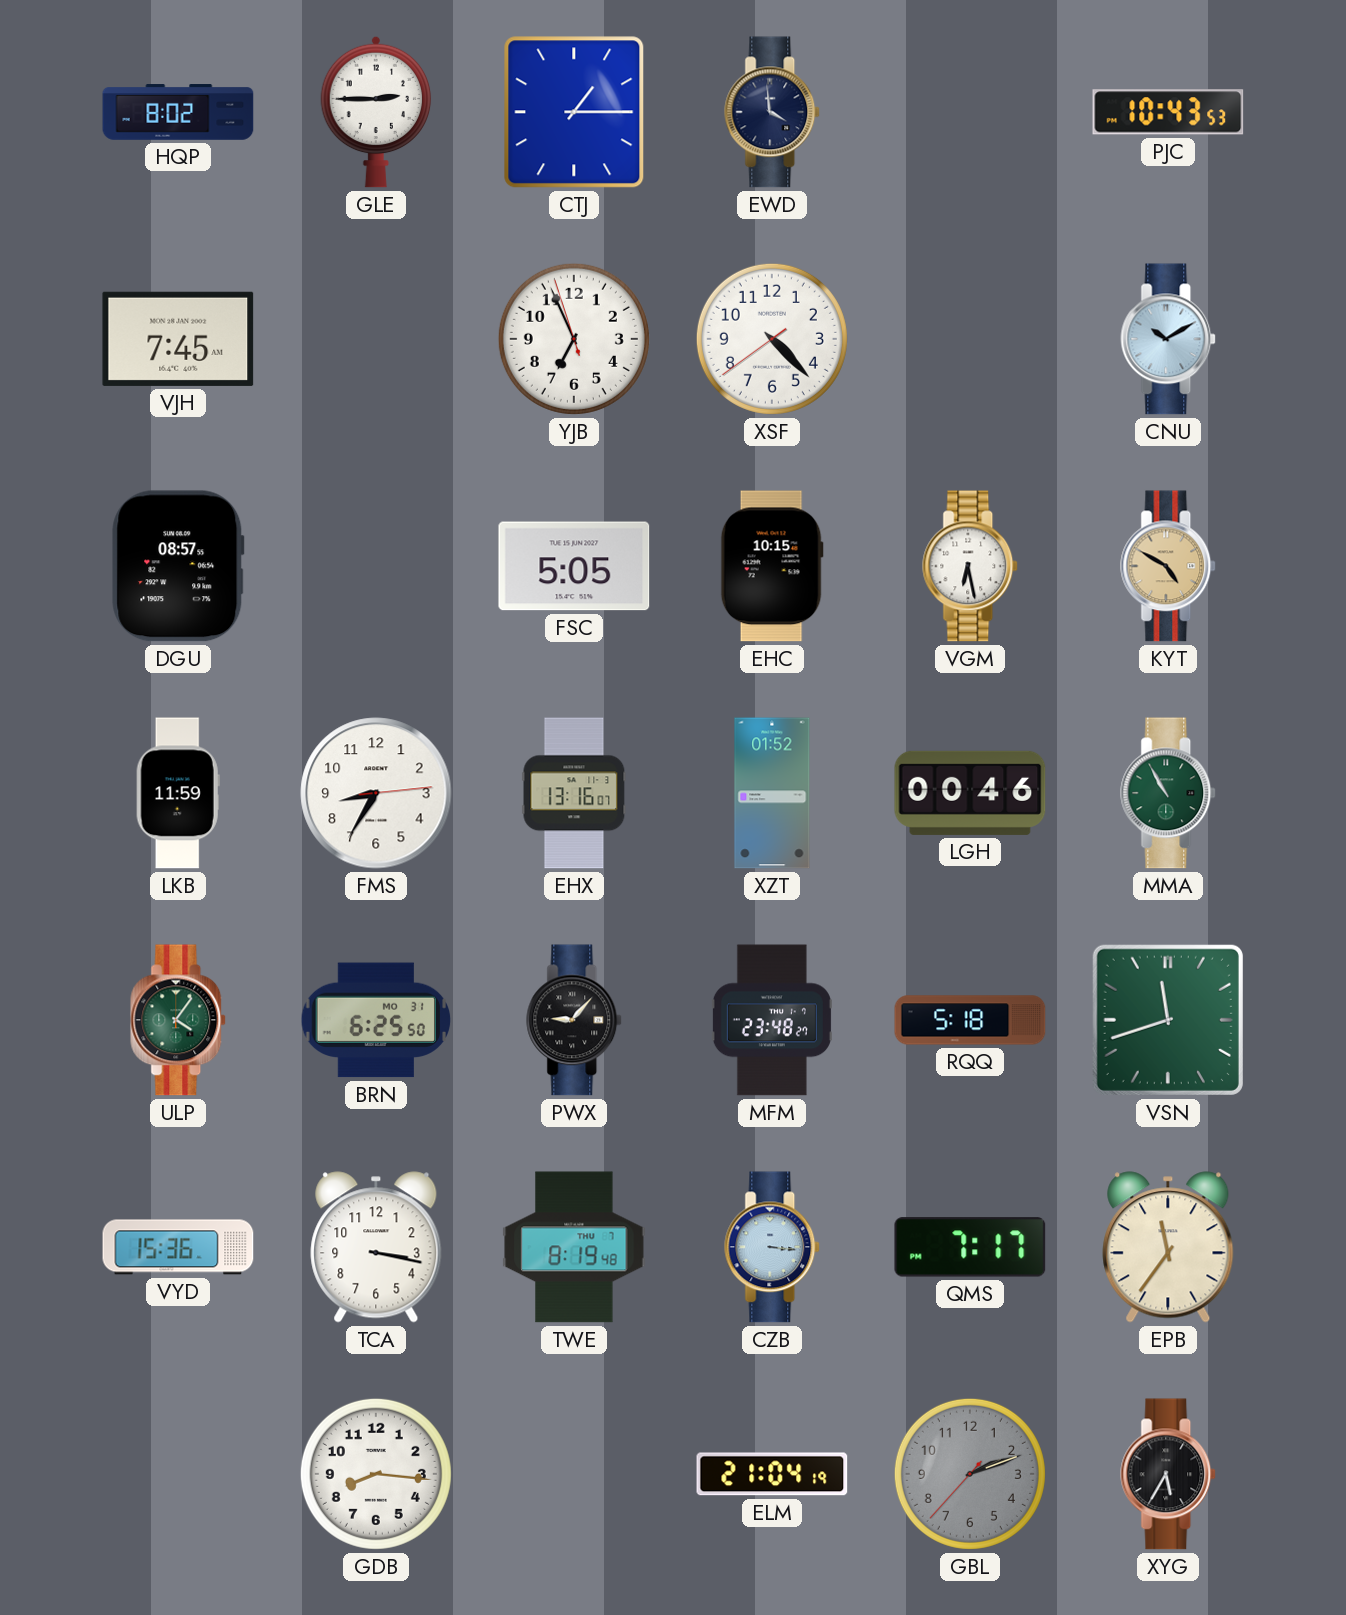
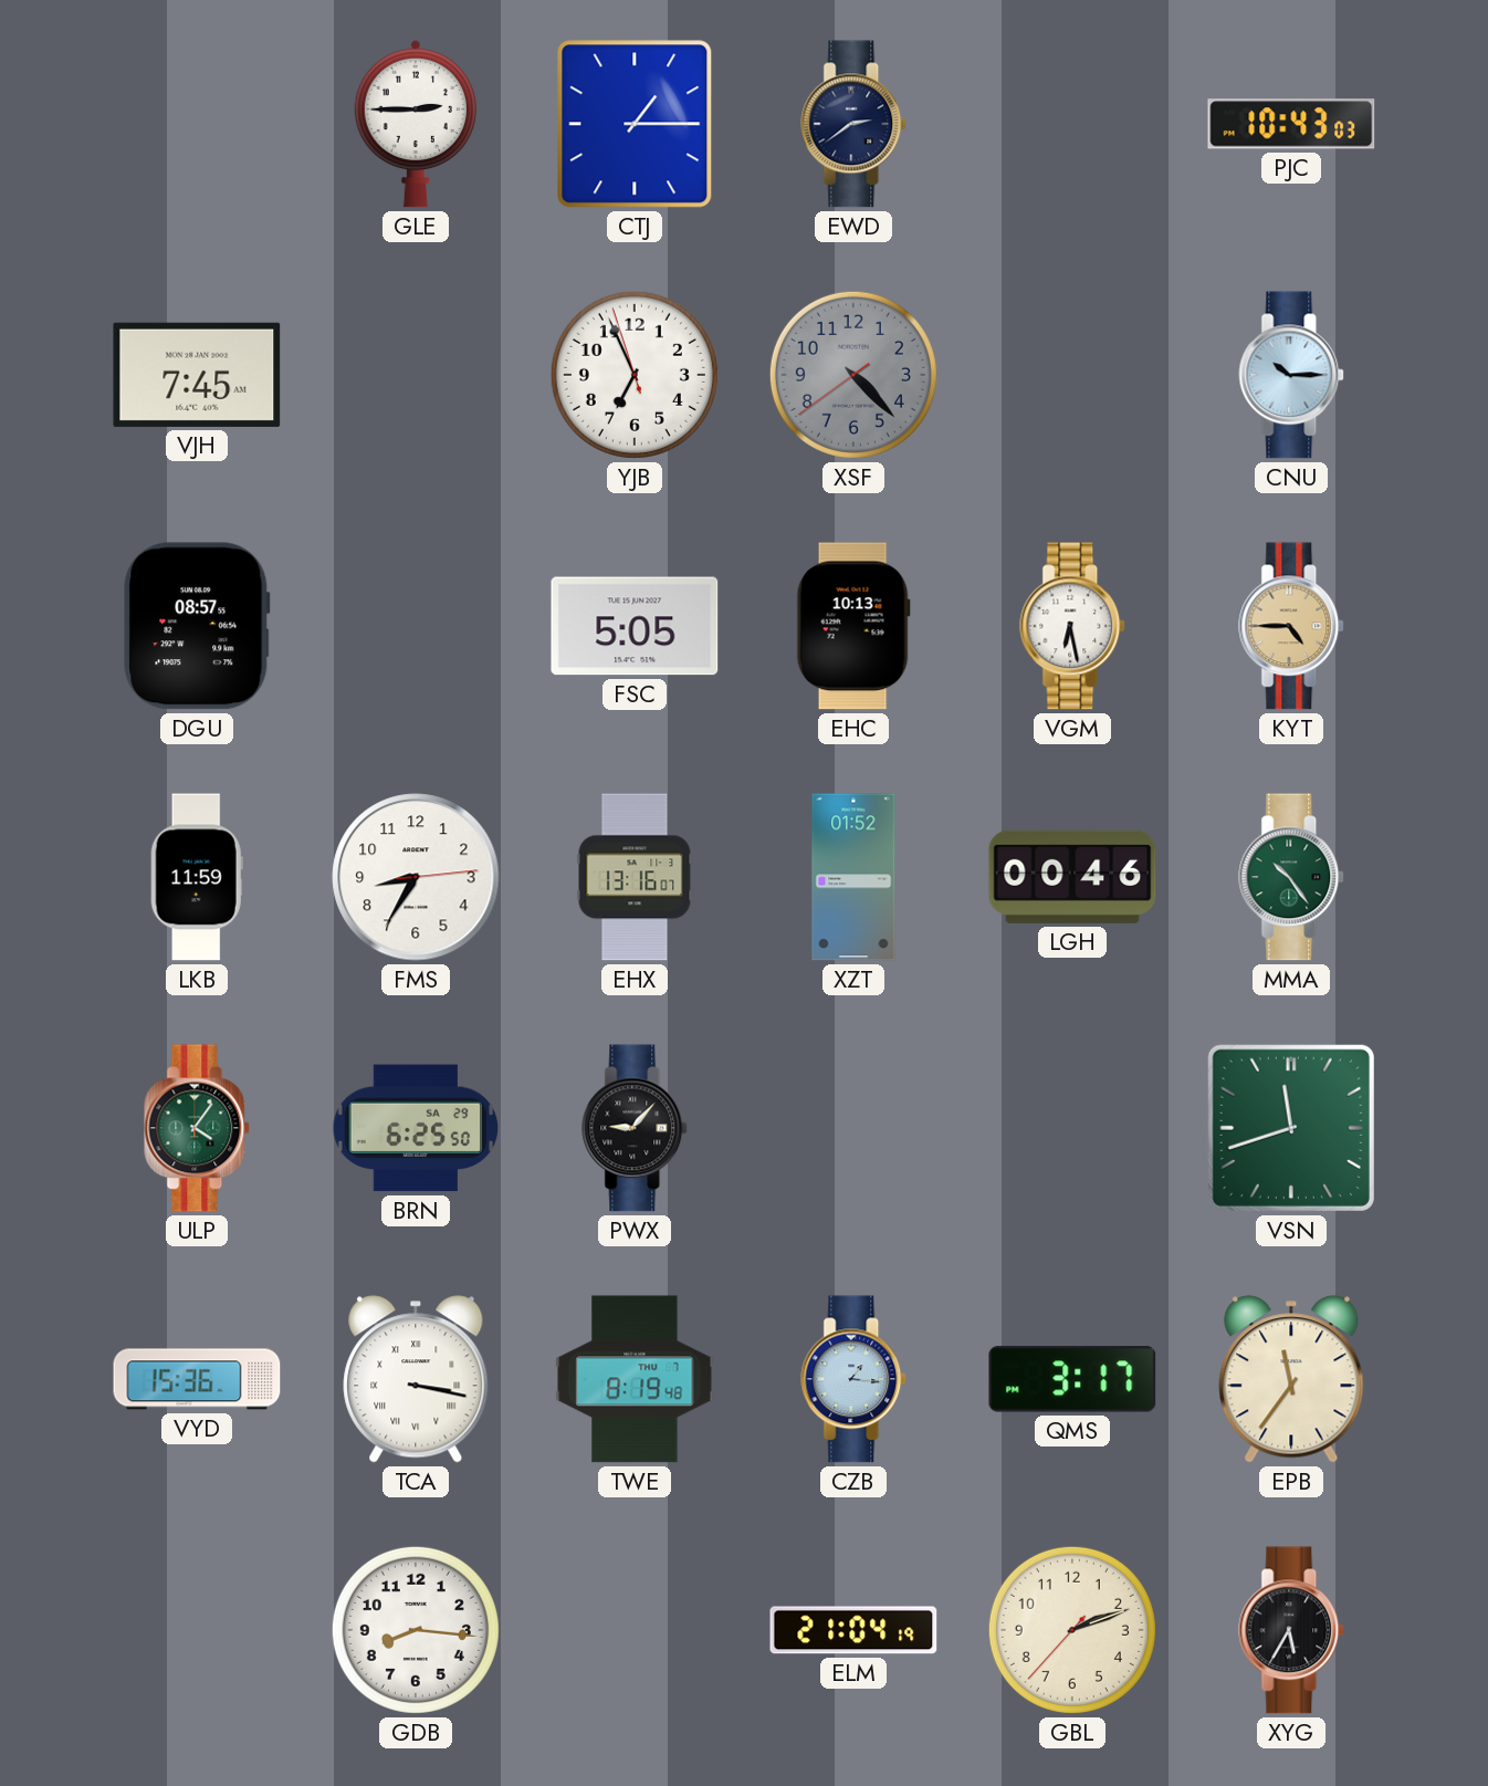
HQP: 8:02 -> none
EWD: 3:59 -> 2:39
PJC: 10:43:53 -> 10:43:03
XSF dial: white -> grey
CNU: 10:10 -> 10:15
EHC: 10:15 -> 10:13
KYT: 4:50 -> 4:45
MMA: 10:55 -> 10:24
BRN date: MO 31 -> SA 29
MFM: 23:48 -> none
RQQ: 5:18 -> none
TCA numerals: Arabic -> Roman
CZB: 3:16 -> 1:16
QMS: 7:17 -> 3:17
GBL dial: grey -> cream
